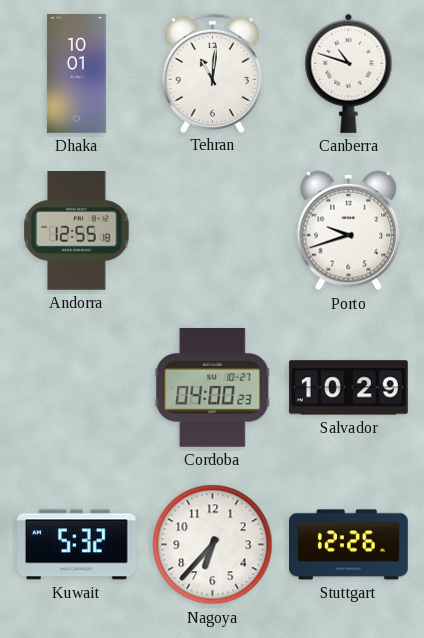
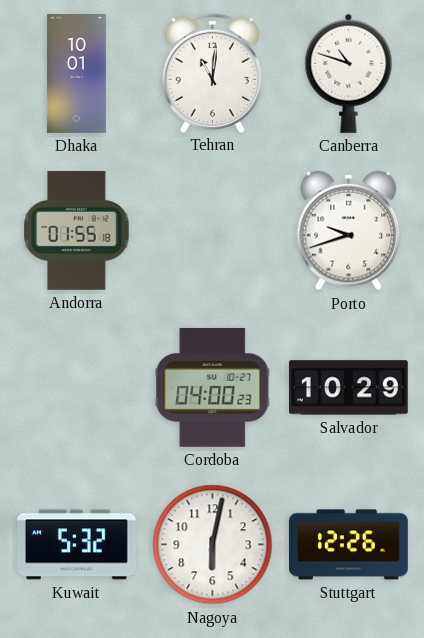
Andorra: 12:55 -> 01:55
Nagoya: 6:37 -> 6:02
